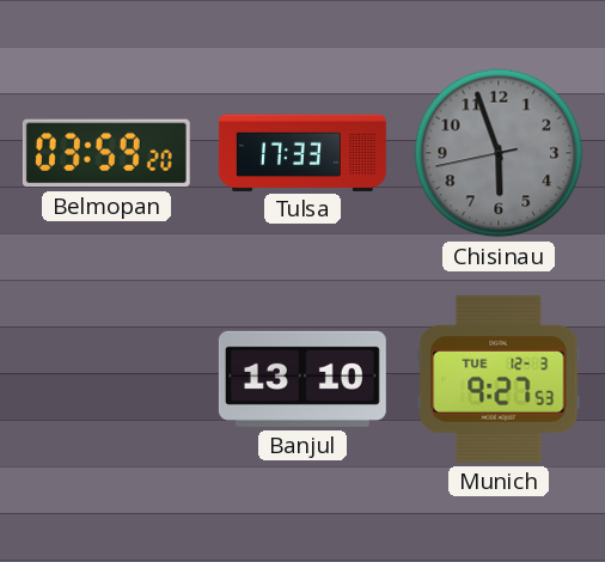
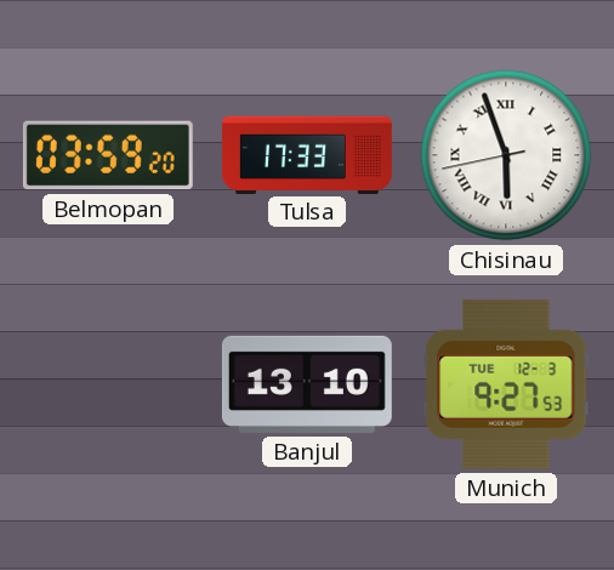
Chisinau dial: grey -> white
Chisinau numerals: Arabic -> Roman
